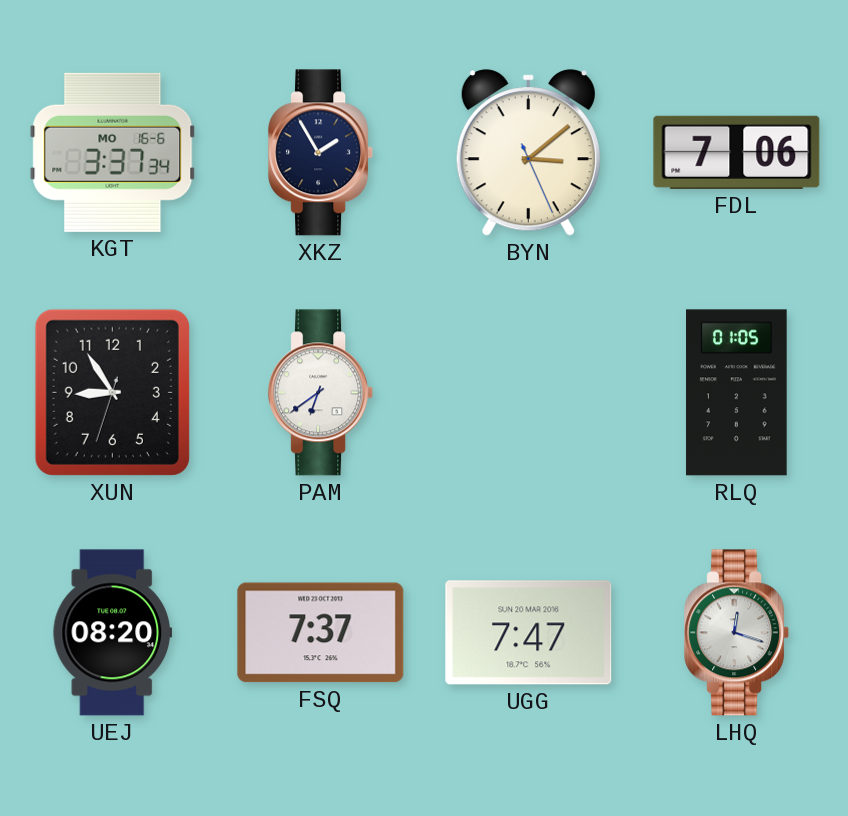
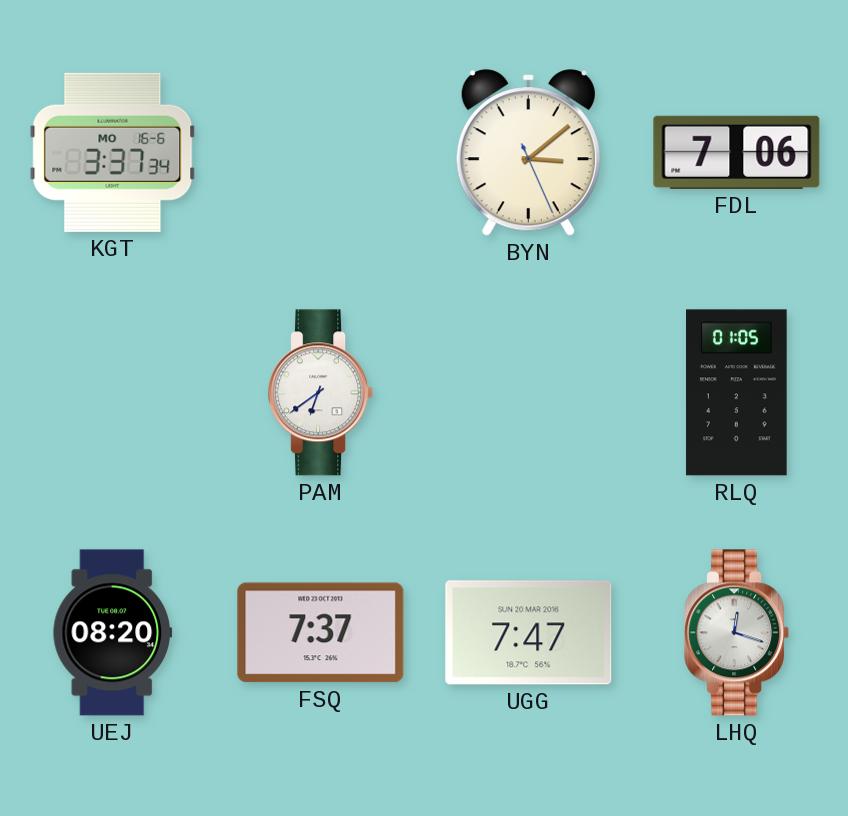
XKZ: 1:55 -> none
XUN: 8:54 -> none
